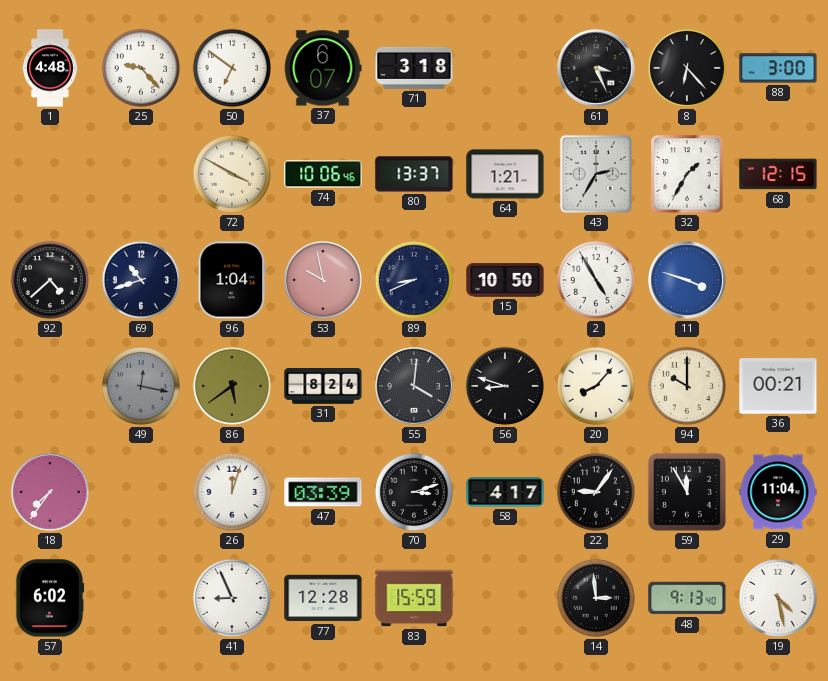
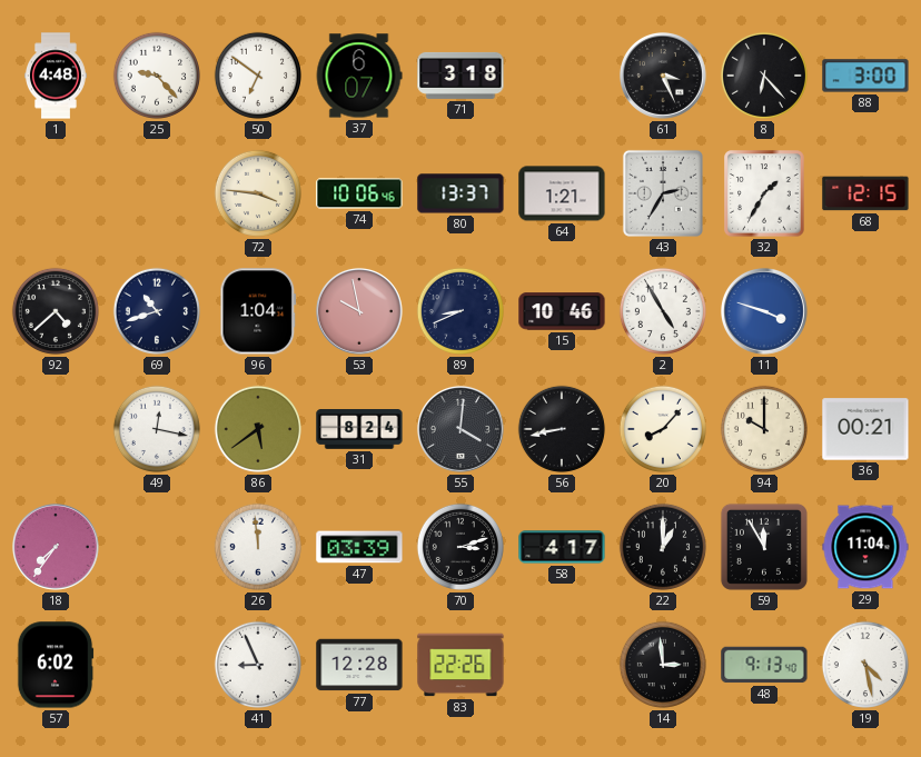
72: 3:50 -> 3:46
15: 10:50 -> 10:46
49 dial: grey -> white
56: 8:48 -> 8:43
26: 12:03 -> 11:59
22: 9:06 -> 1:00
83: 15:59 -> 22:26
